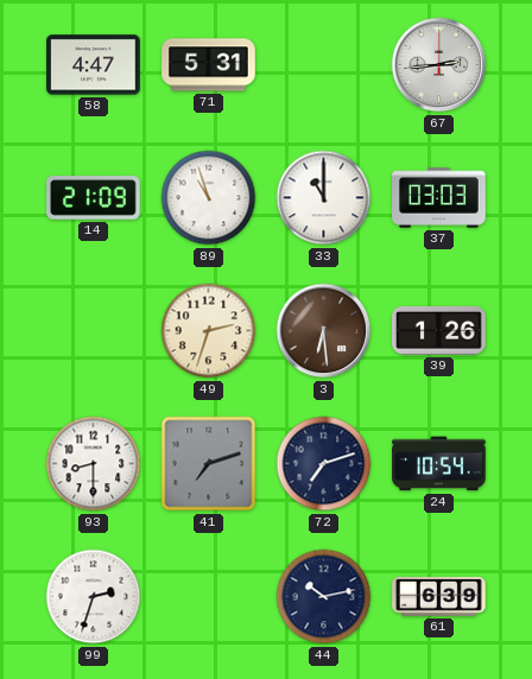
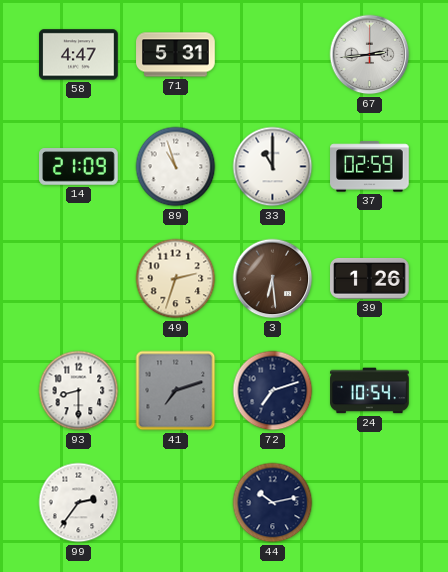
37: 03:03 -> 02:59
99: 2:33 -> 2:36
61: 6:39 -> none
